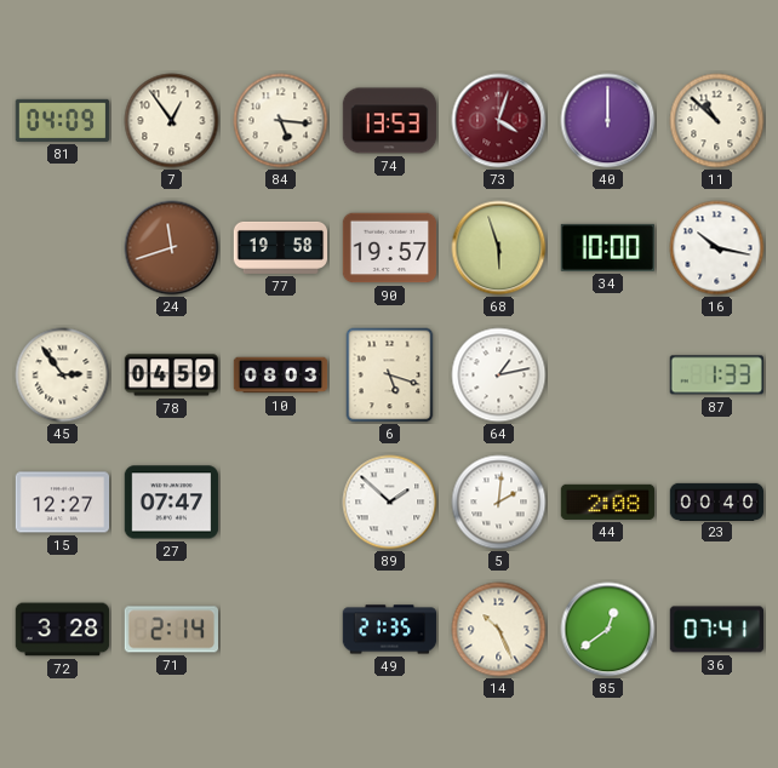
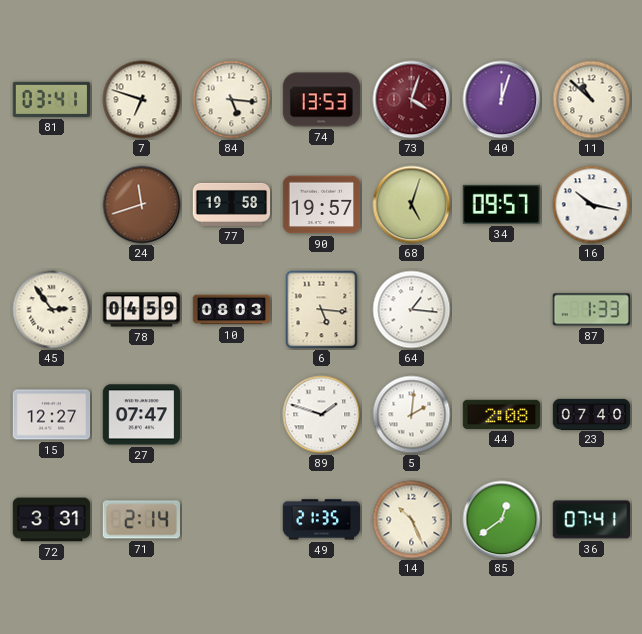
81: 04:09 -> 03:41
7: 12:54 -> 6:48
40: 12:00 -> 12:03
68: 5:57 -> 5:03
34: 10:00 -> 09:57
6: 5:18 -> 5:16
64: 1:13 -> 1:16
89: 1:52 -> 1:48
23: 00:40 -> 07:40
72: 3:28 -> 3:31
